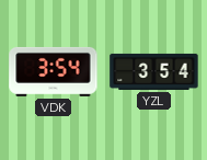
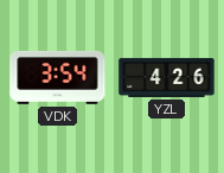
YZL: 3:54 -> 4:26
